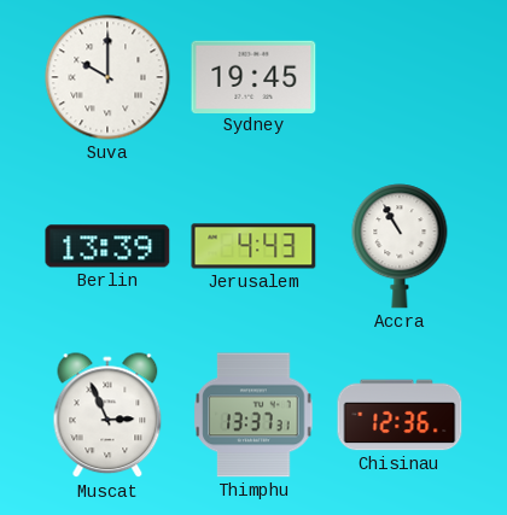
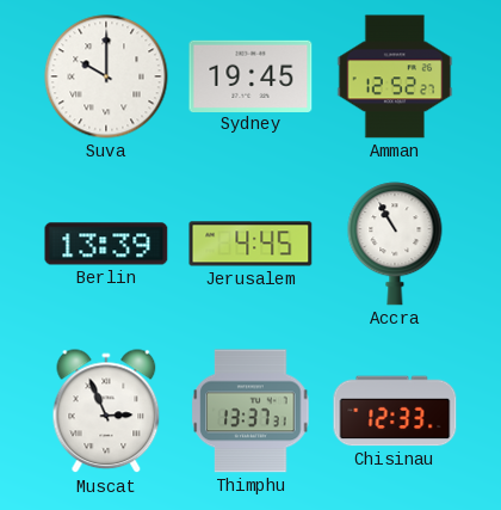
Amman: none -> 12:52
Jerusalem: 4:43 -> 4:45
Chisinau: 12:36 -> 12:33
